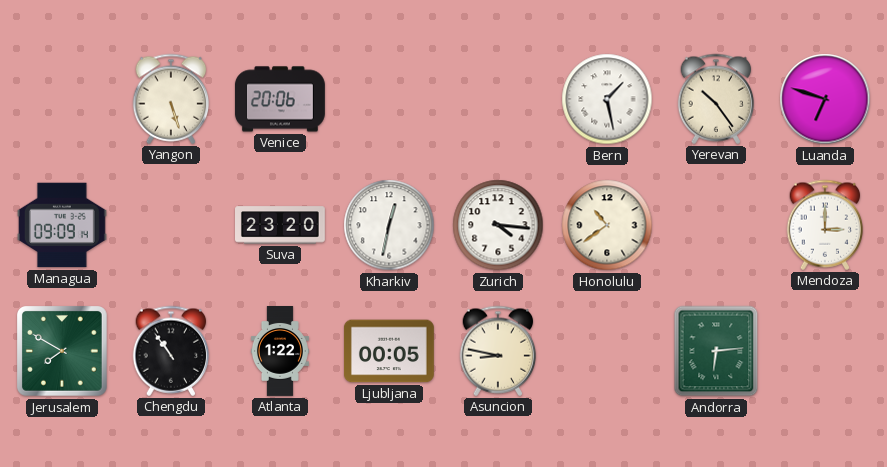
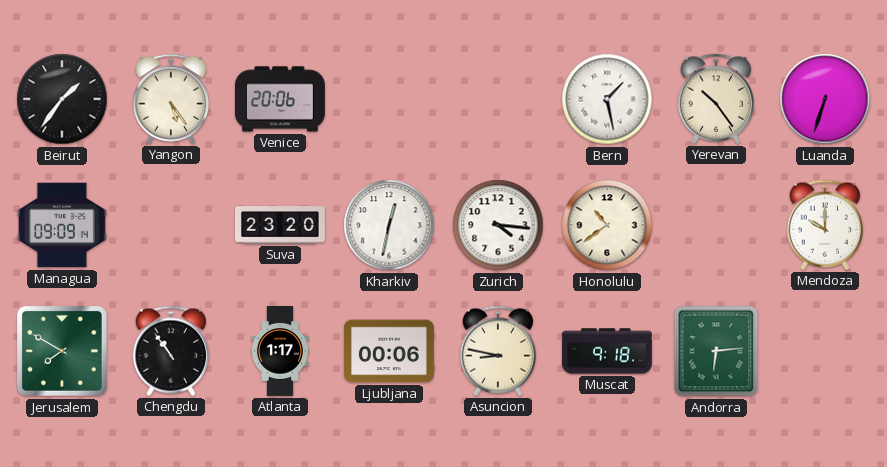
Beirut: none -> 1:36
Yangon: 5:27 -> 5:24
Luanda: 6:48 -> 6:33
Mendoza: 3:00 -> 10:00
Atlanta: 1:22 -> 1:17
Ljubljana: 00:05 -> 00:06
Muscat: none -> 9:18
